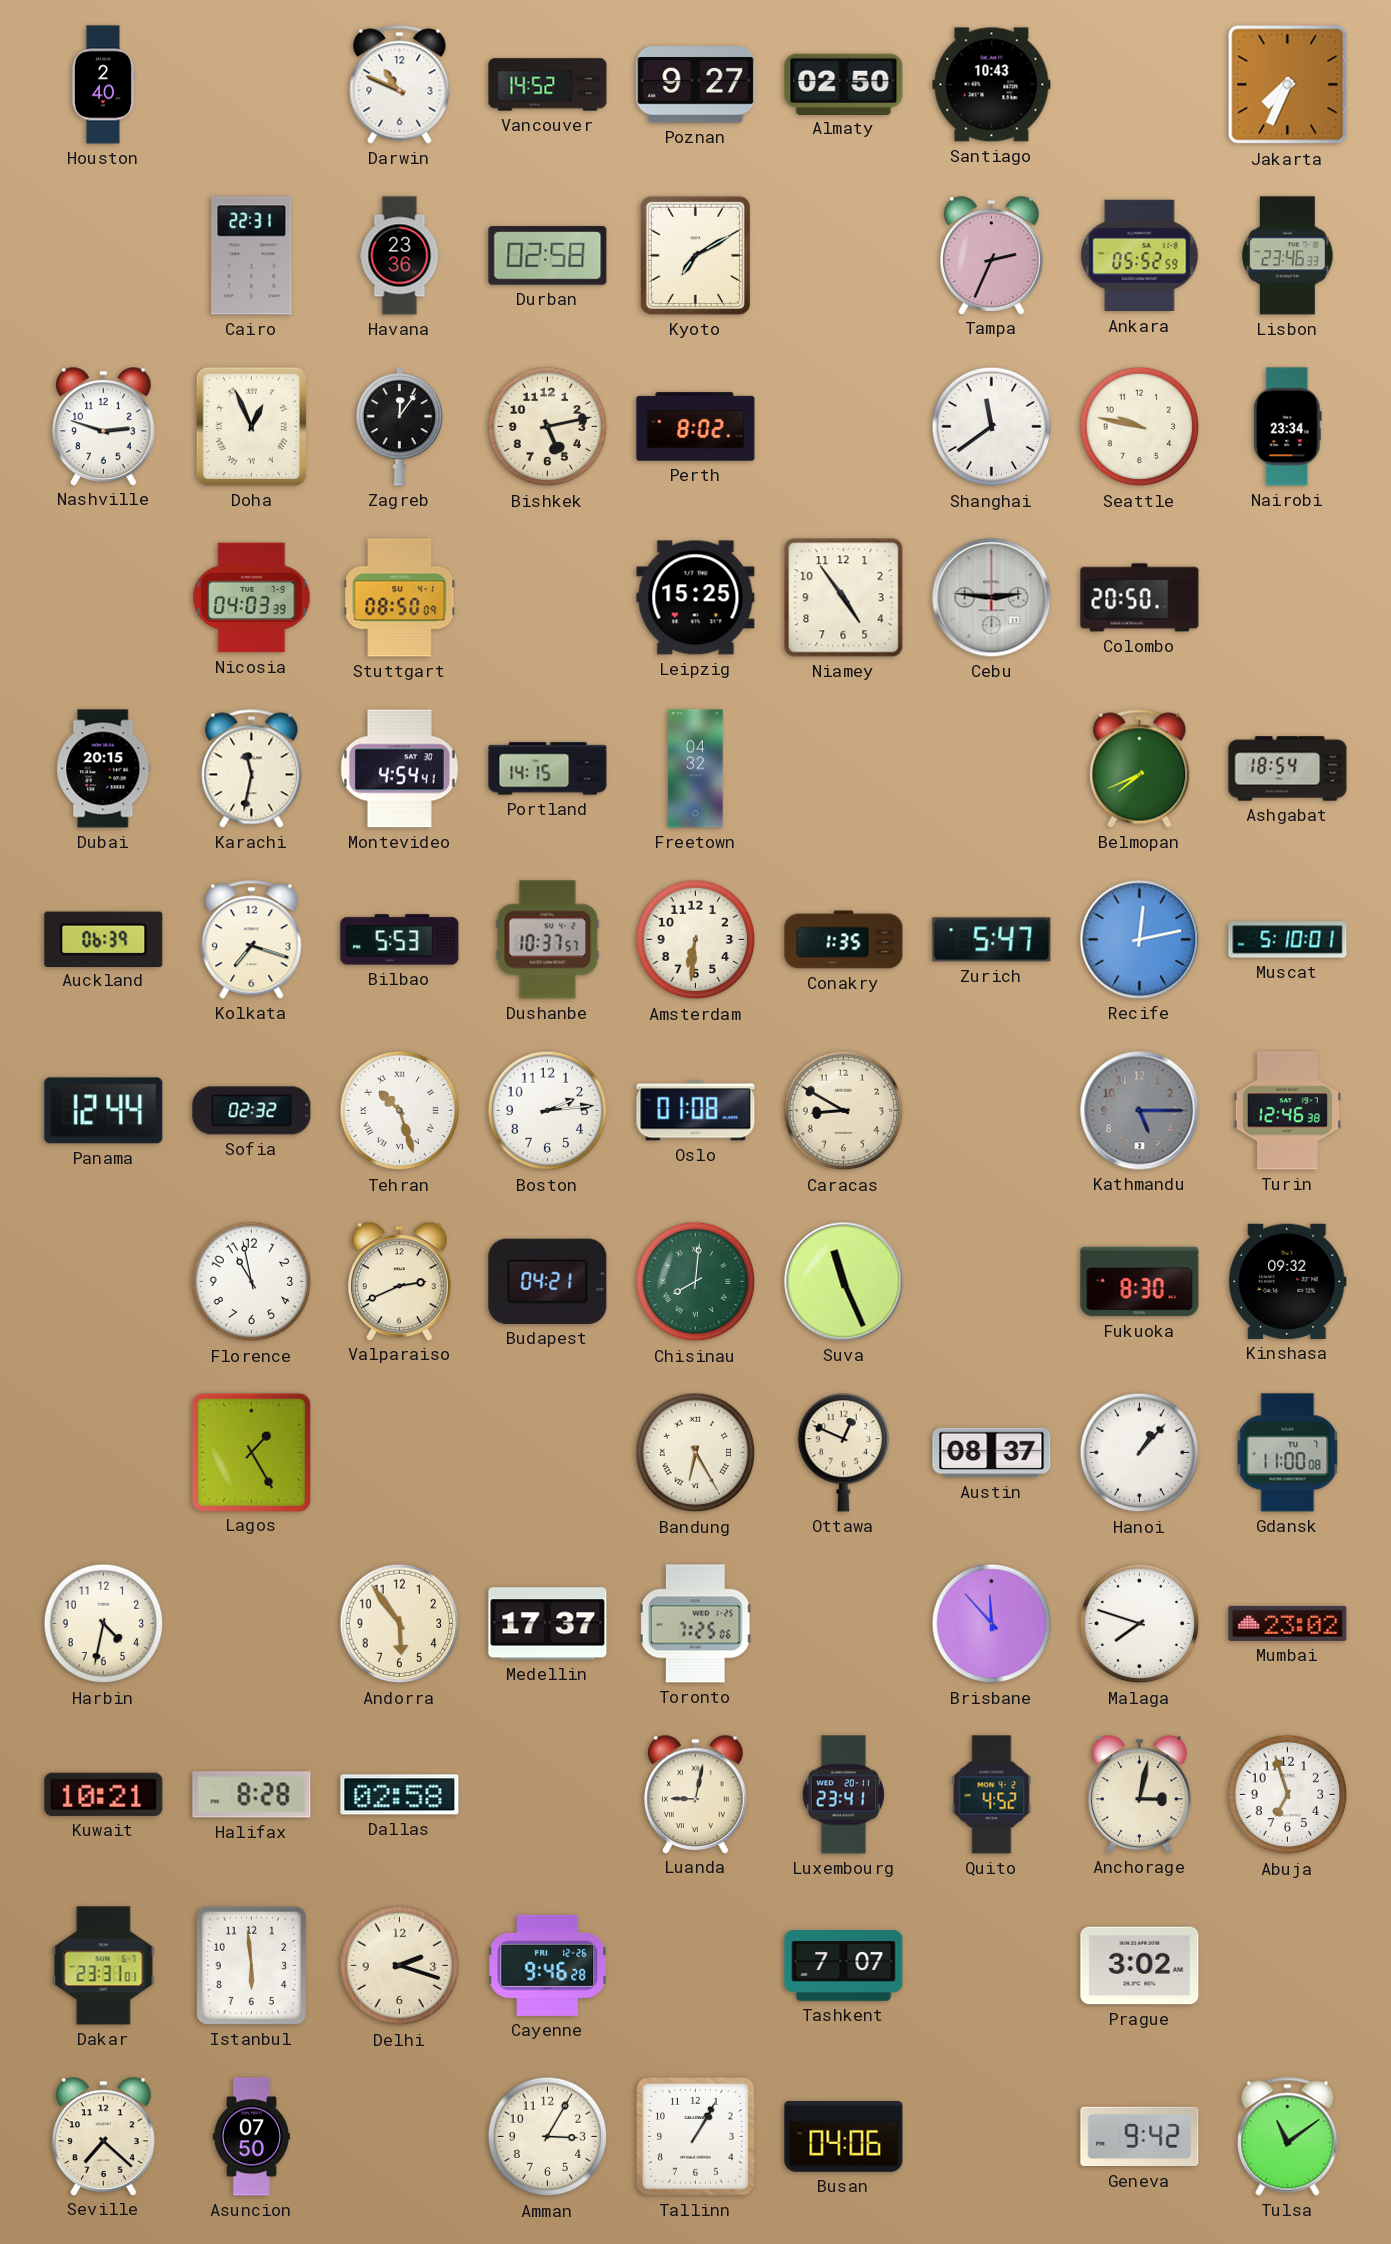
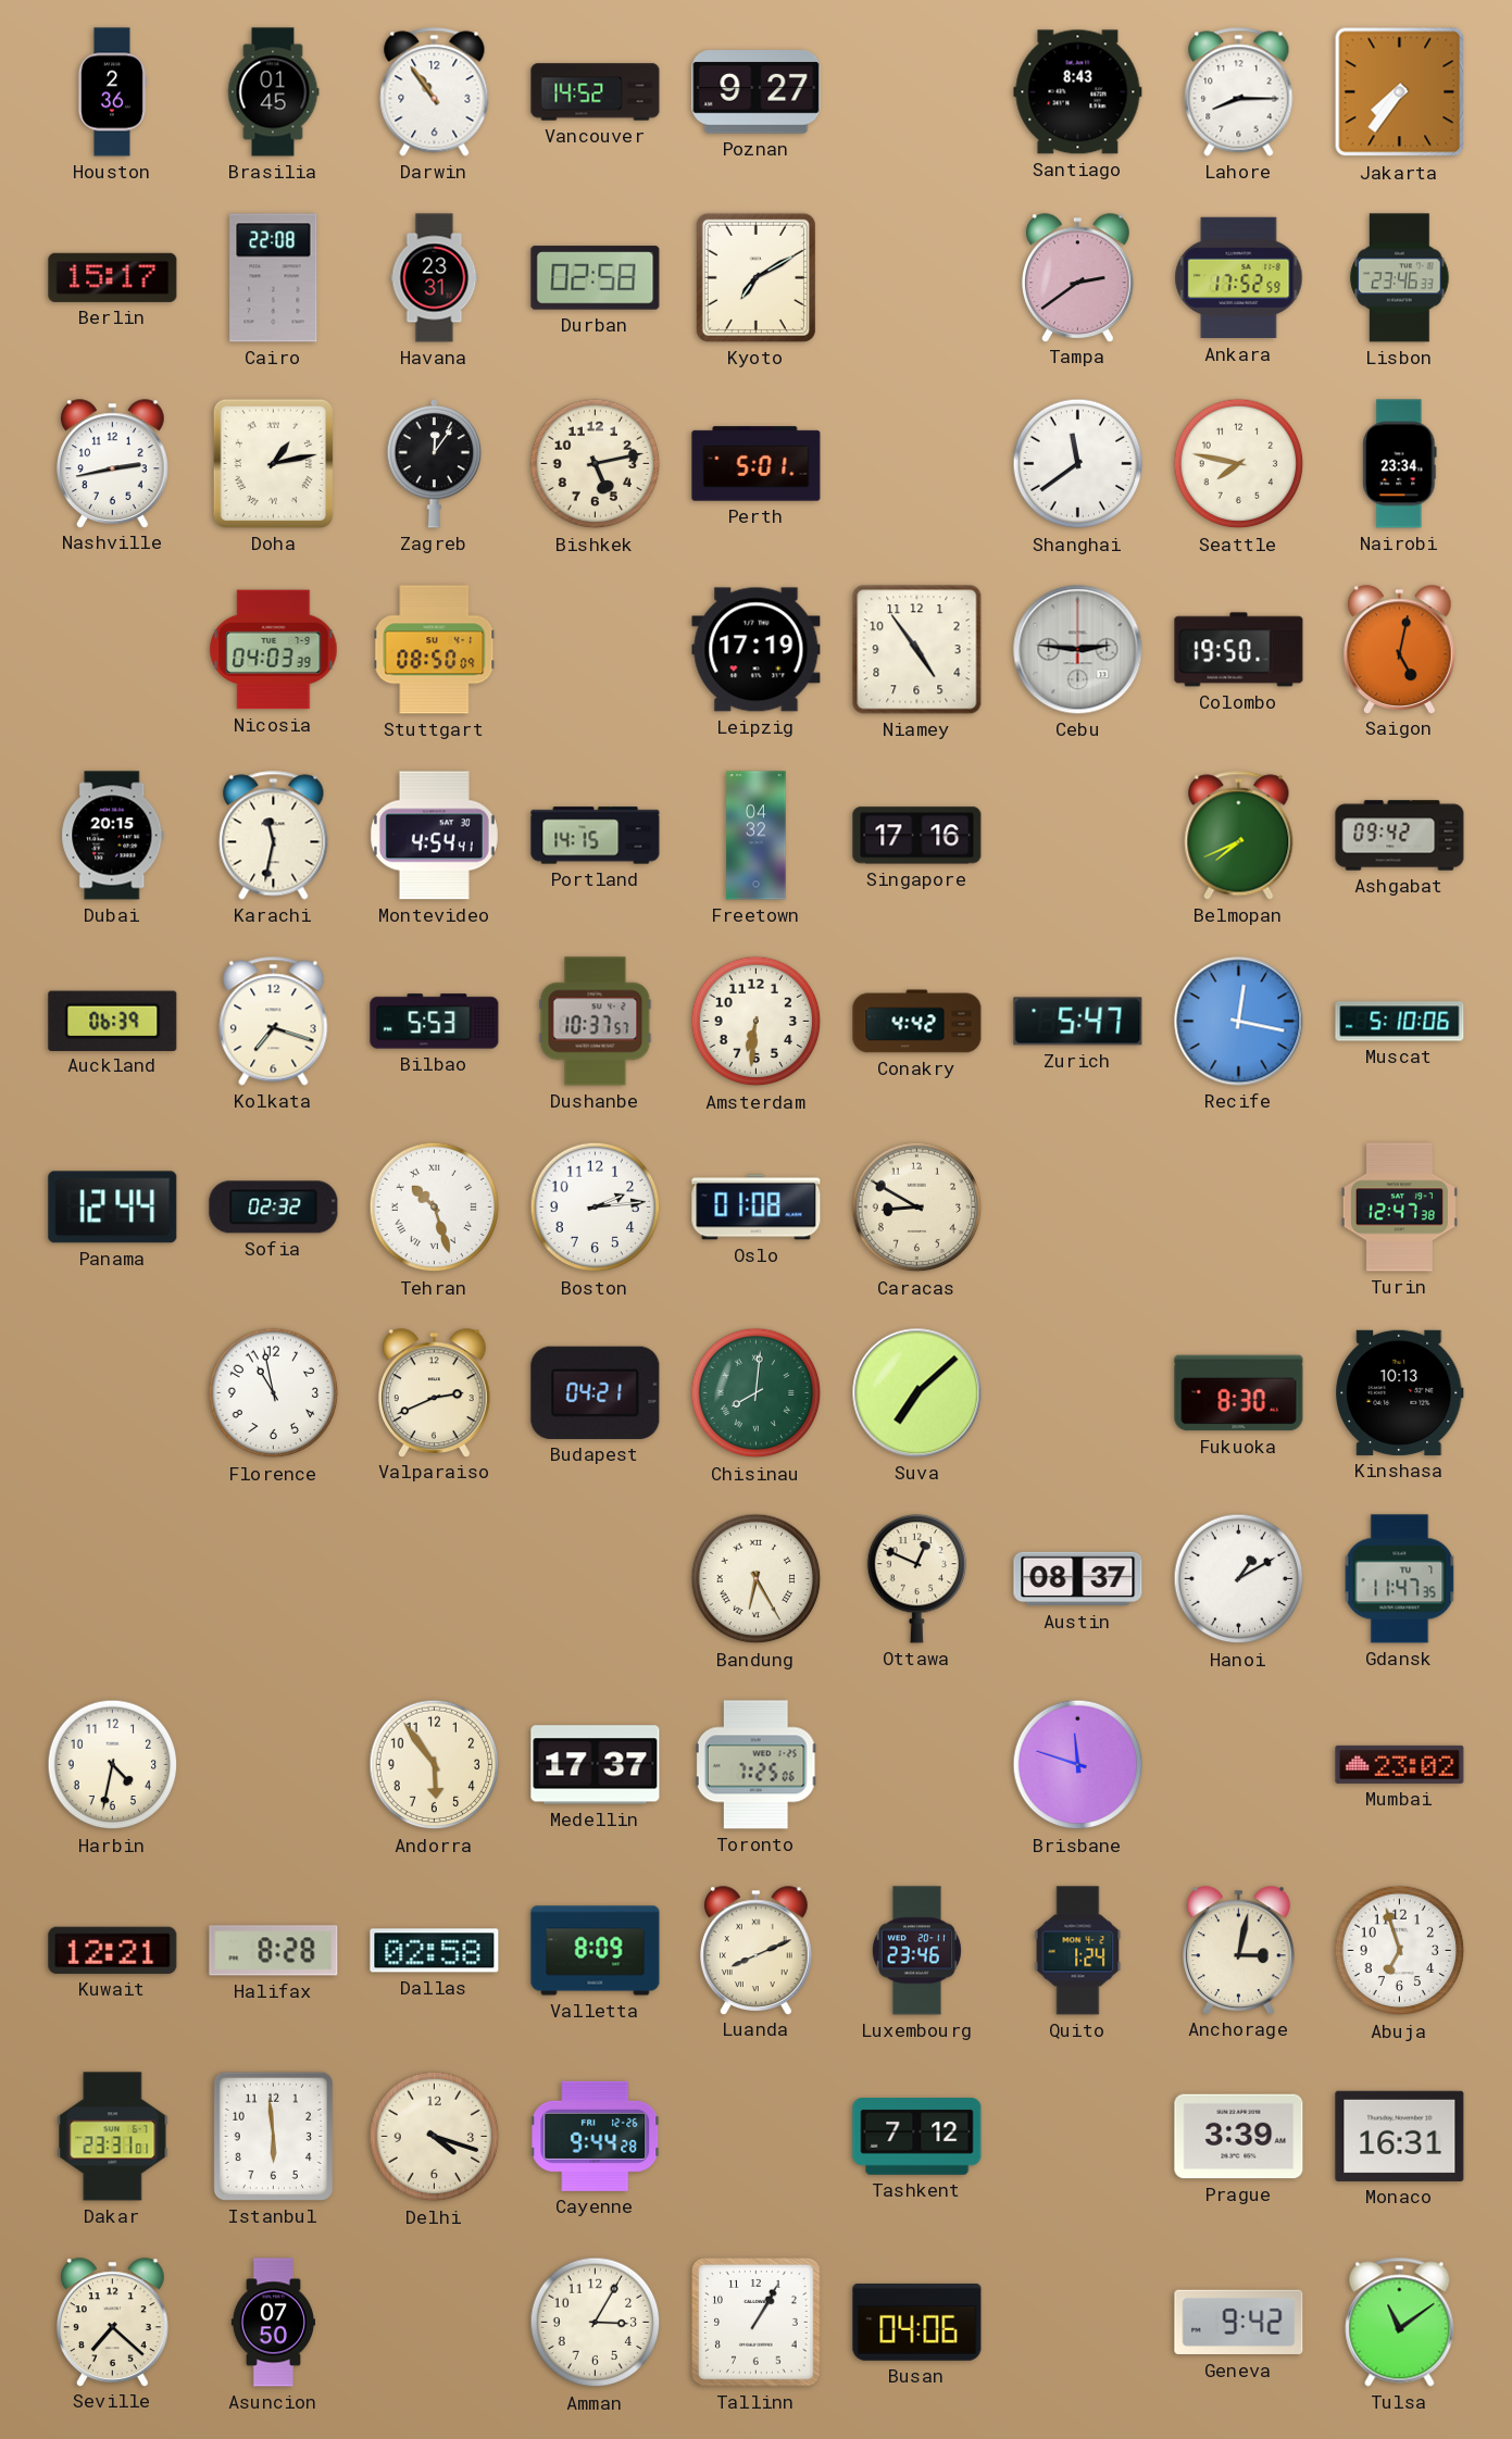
Houston: 2:40 -> 2:36
Brasilia: none -> 01:45
Darwin: 10:49 -> 10:54
Almaty: 02:50 -> none
Santiago: 10:43 -> 8:43
Lahore: none -> 8:15
Jakarta: 7:34 -> 7:36
Berlin: none -> 15:17
Cairo: 22:31 -> 22:08
Havana: 23:36 -> 23:31
Tampa: 2:34 -> 2:39
Ankara: 05:52 -> 17:52
Nashville: 2:48 -> 2:43
Doha: 12:56 -> 1:13
Perth: 8:02 -> 5:01
Seattle: 9:47 -> 7:47
Leipzig: 15:25 -> 17:19
Colombo: 20:50 -> 19:50
Saigon: none -> 5:02
Singapore: none -> 17:16
Ashgabat: 18:54 -> 09:42
Conakry: 1:35 -> 4:42
Recife: 12:13 -> 12:17
Muscat: 5:10:01 -> 5:10:06
Kathmandu: 5:15 -> none
Turin: 12:46 -> 12:47
Suva: 11:26 -> 7:08
Kinshasa: 09:32 -> 10:13
Lagos: 1:25 -> none
Hanoi: 1:07 -> 1:10
Gdansk: 11:00 -> 11:47
Brisbane: 11:53 -> 11:48
Malaga: 7:48 -> none
Kuwait: 10:21 -> 12:21
Valletta: none -> 8:09
Luanda: 9:02 -> 8:11
Luxembourg: 23:41 -> 23:46
Quito: 4:52 -> 1:24
Delhi: 2:18 -> 4:18
Cayenne: 9:46 -> 9:44
Tashkent: 7:07 -> 7:12
Prague: 3:02 -> 3:39
Monaco: none -> 16:31
